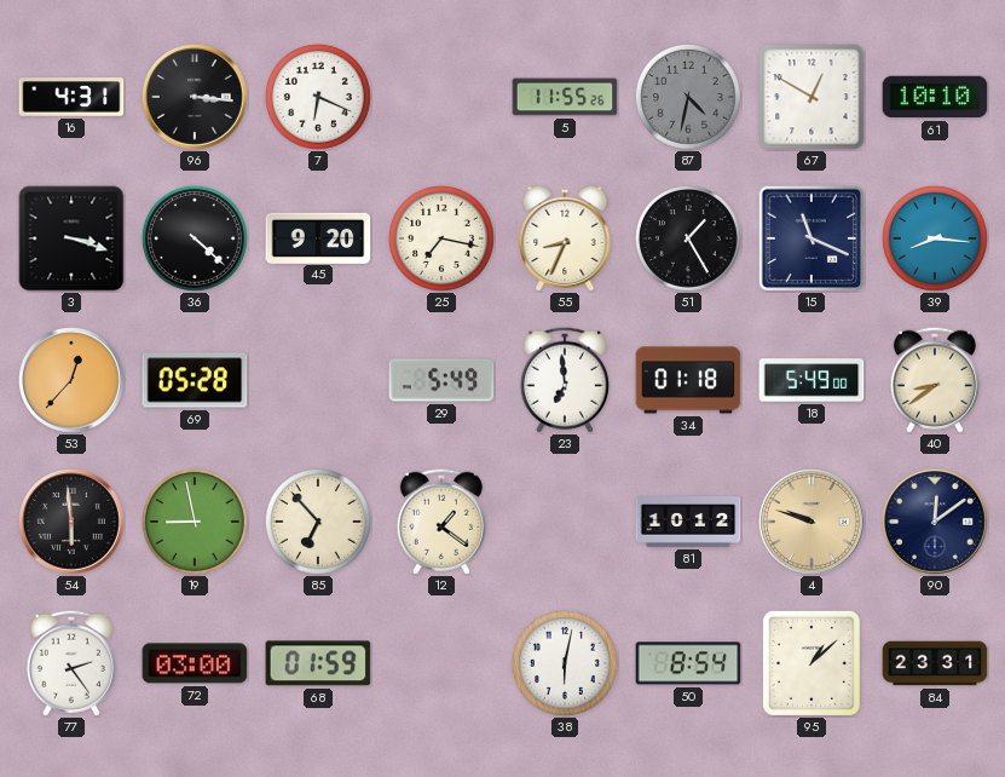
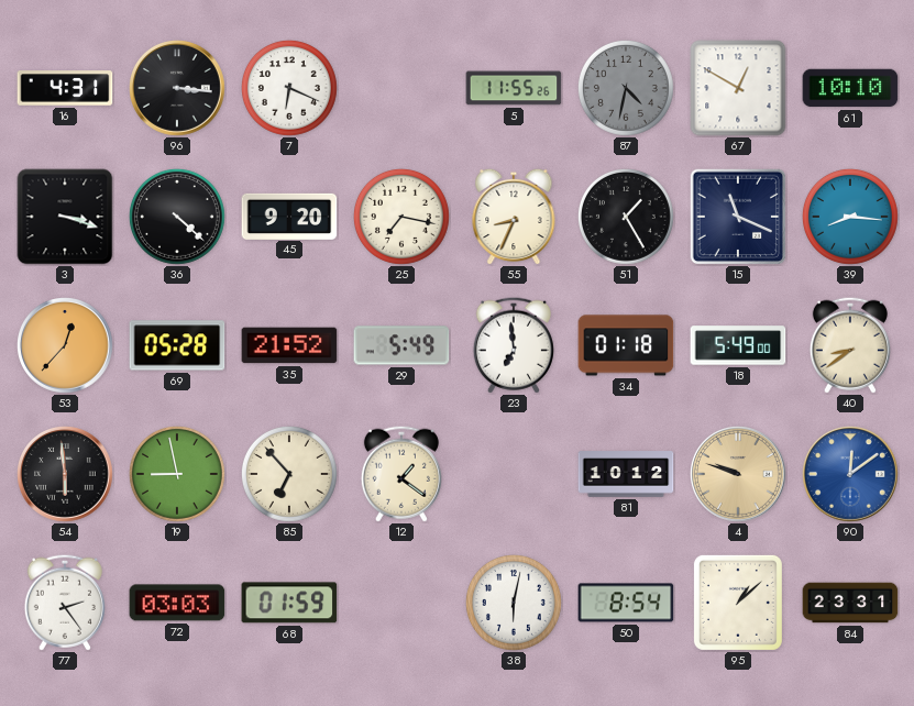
35: none -> 21:52
90 dial: navy -> blue
72: 03:00 -> 03:03
